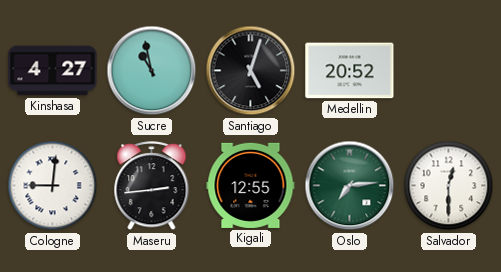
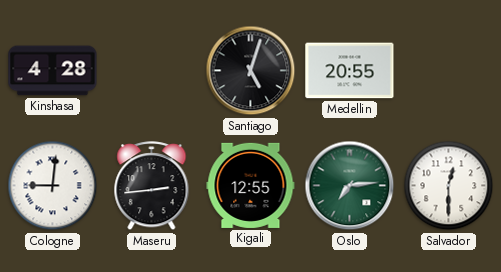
Kinshasa: 4:27 -> 4:28
Sucre: 10:58 -> none
Medellin: 20:52 -> 20:55
